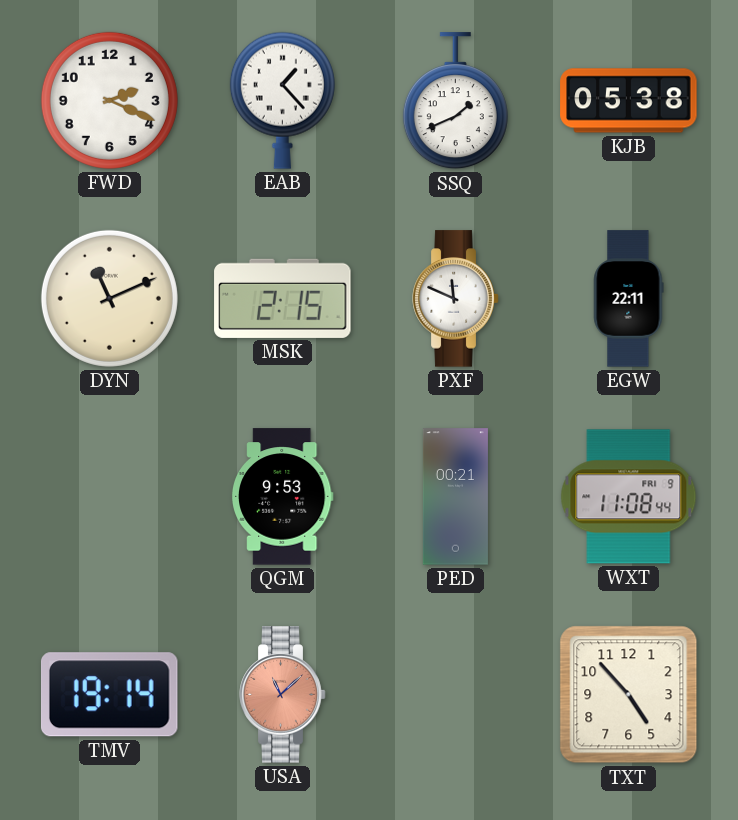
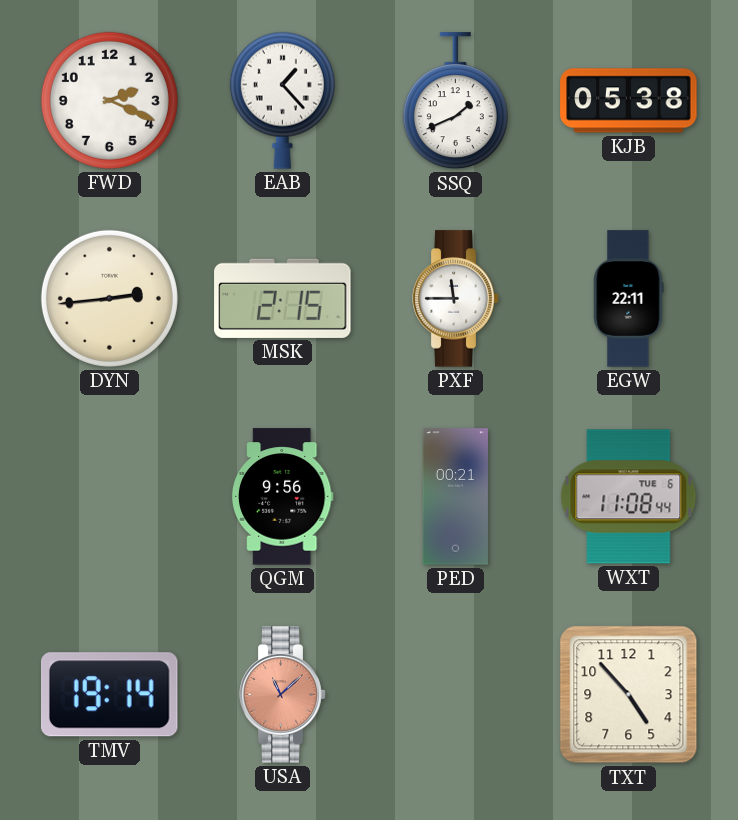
DYN: 11:11 -> 2:44
PXF: 11:49 -> 11:45
QGM: 9:53 -> 9:56
WXT date: FRI 9 -> TUE 6
